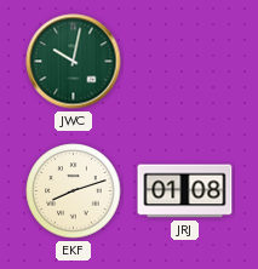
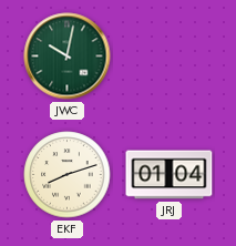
JRJ: 01:08 -> 01:04
